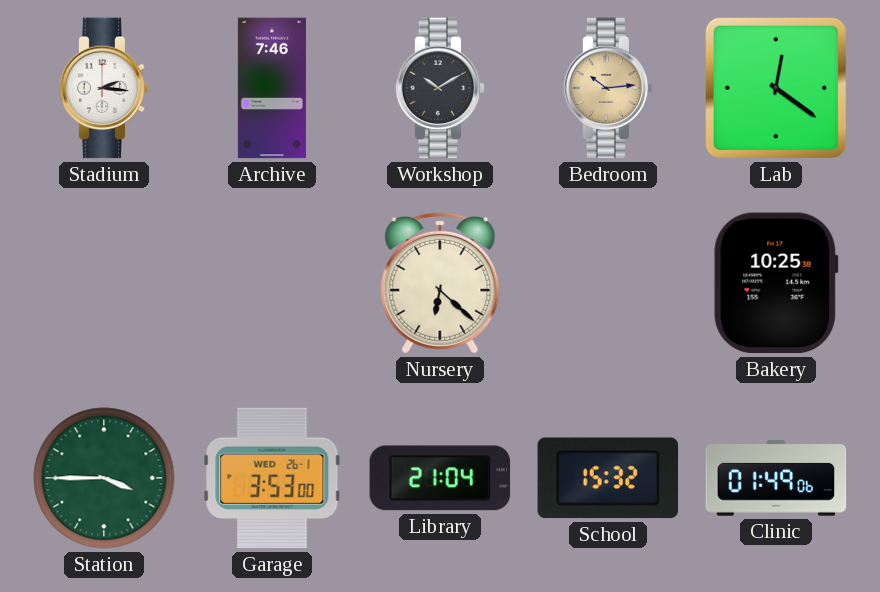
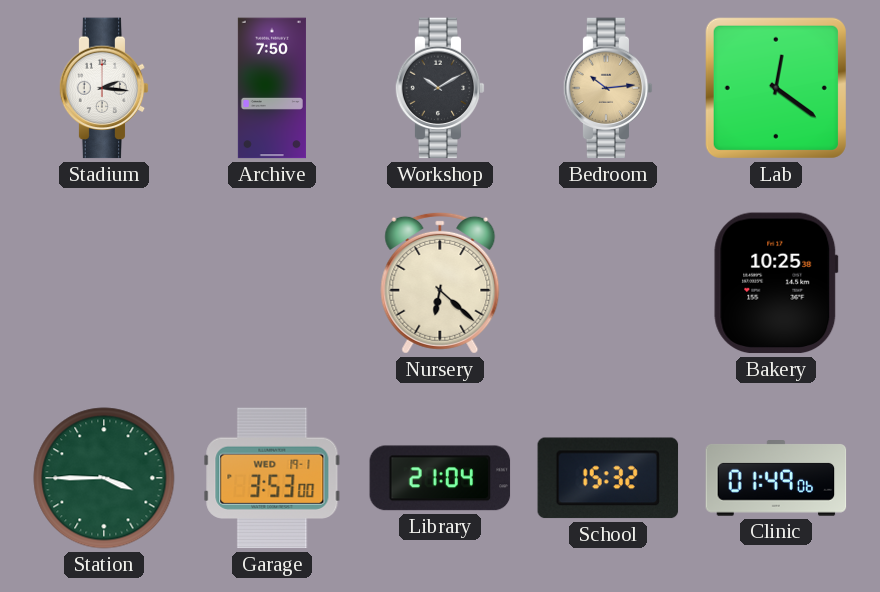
Archive: 7:46 -> 7:50
Garage date: WED 26-1 -> WED 19-1
